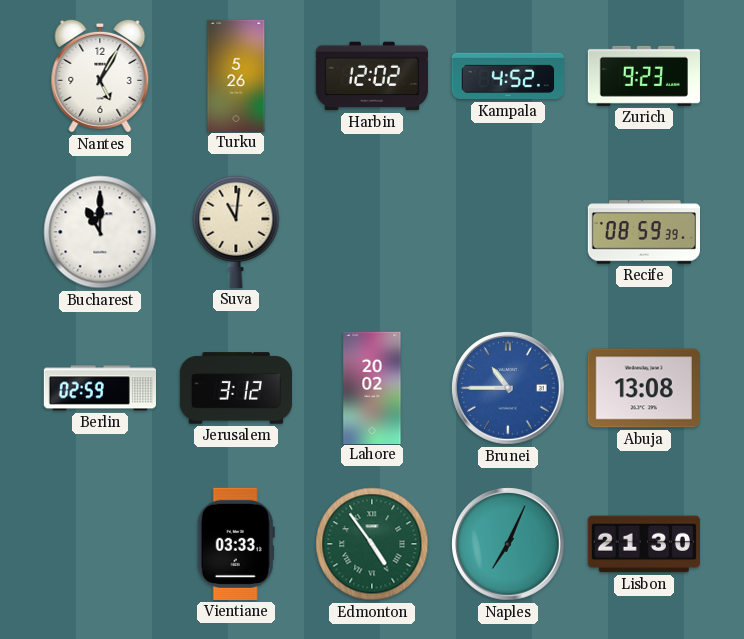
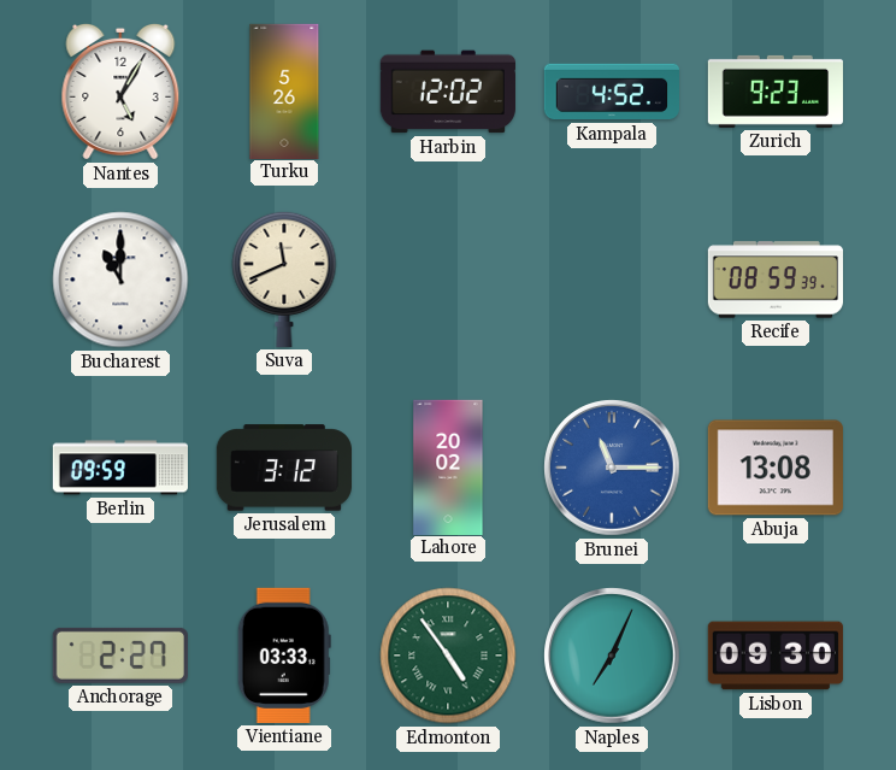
Suva: 11:01 -> 11:41
Berlin: 02:59 -> 09:59
Brunei: 10:45 -> 11:15
Anchorage: none -> 2:27
Lisbon: 21:30 -> 09:30
